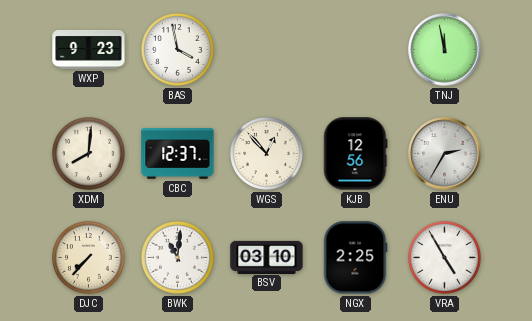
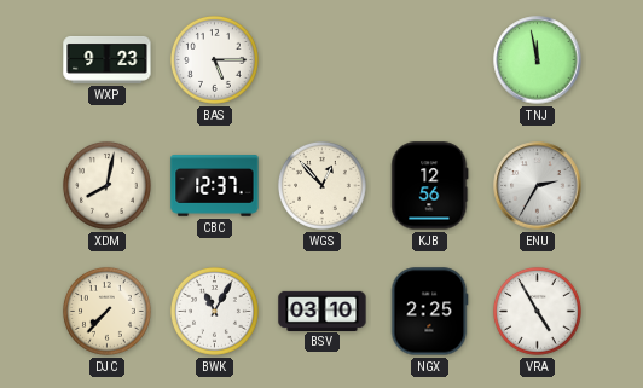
BAS: 3:58 -> 5:15
XDM: 8:01 -> 8:02
BWK: 11:01 -> 11:05
